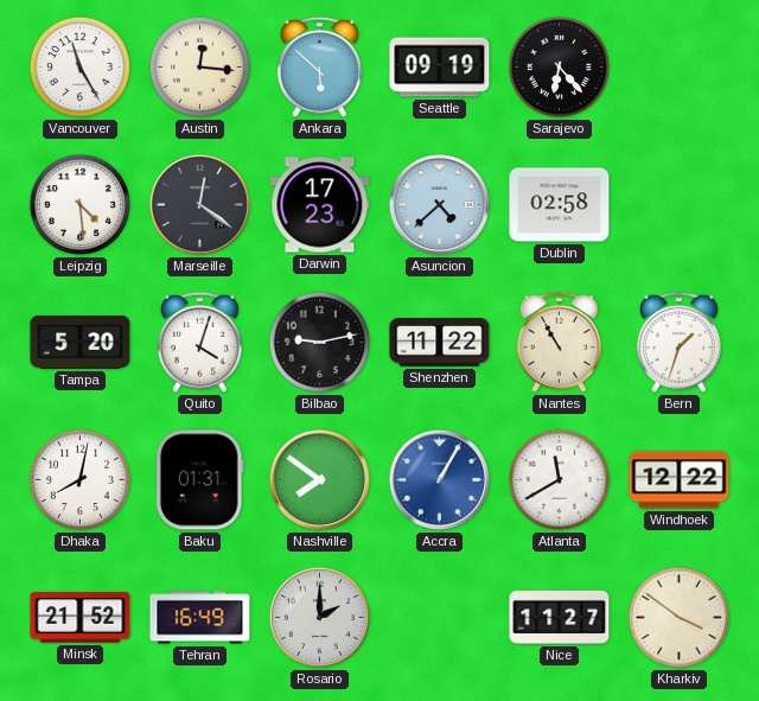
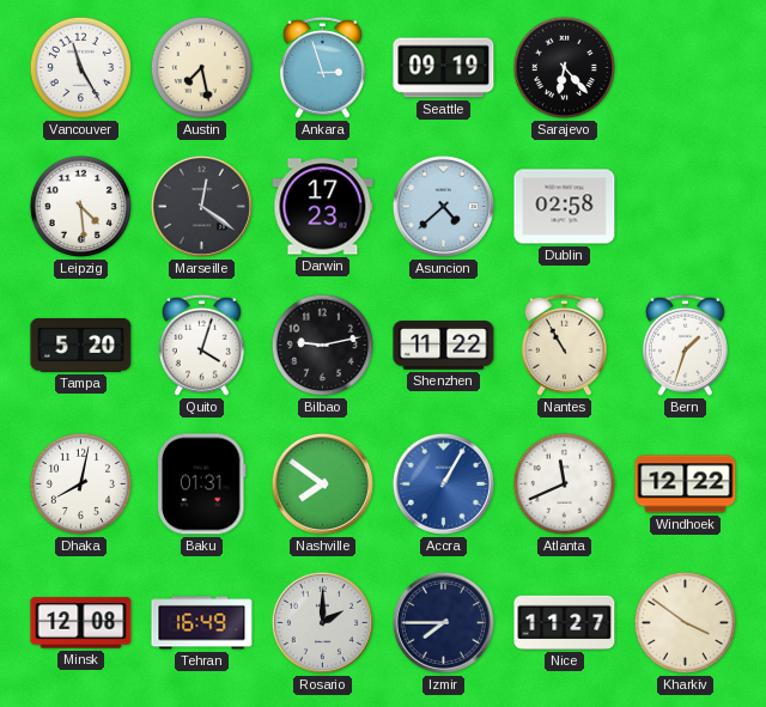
Austin: 12:16 -> 7:28
Ankara: 5:52 -> 2:57
Atlanta: 11:40 -> 11:41
Minsk: 21:52 -> 12:08
Izmir: none -> 7:45
